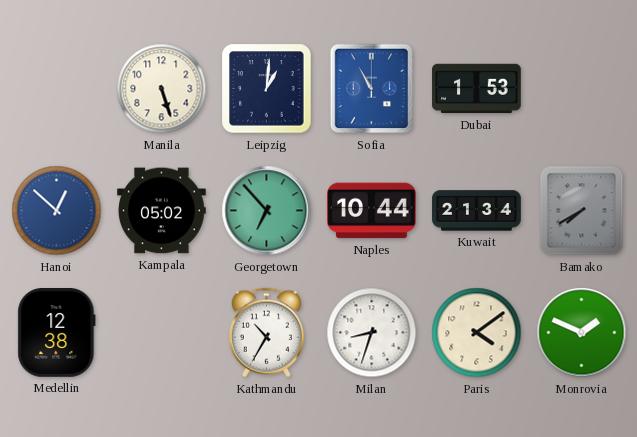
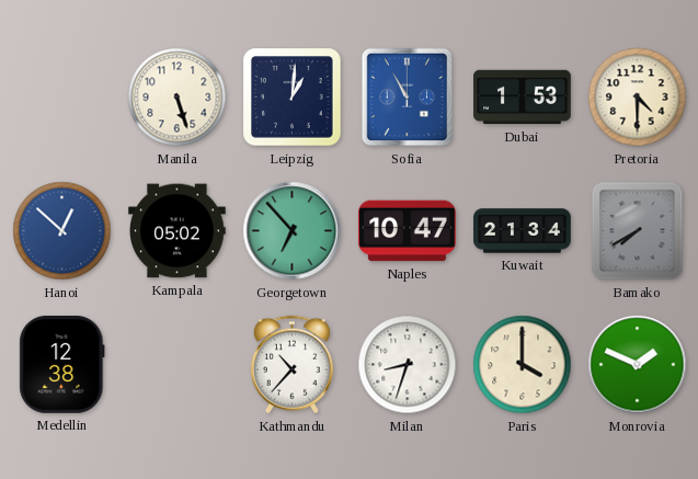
Pretoria: none -> 4:30
Naples: 10:44 -> 10:47
Kathmandu: 10:35 -> 10:37
Paris: 4:09 -> 4:00
